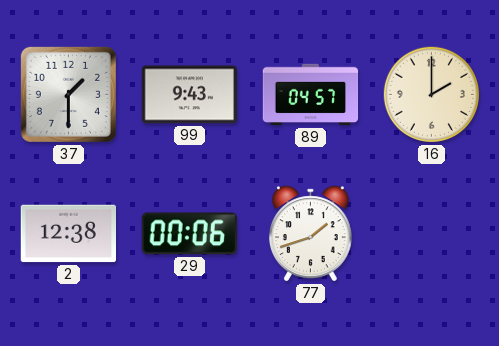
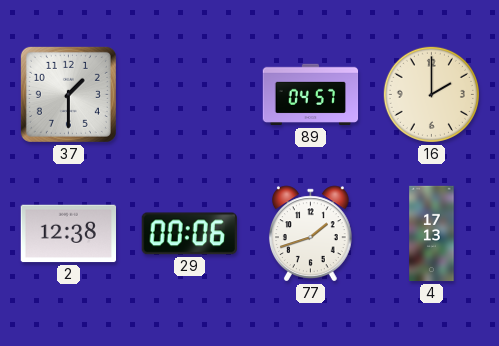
99: 9:43 -> none
4: none -> 17:13
